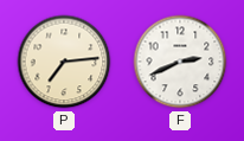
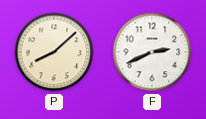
P: 7:14 -> 8:08
